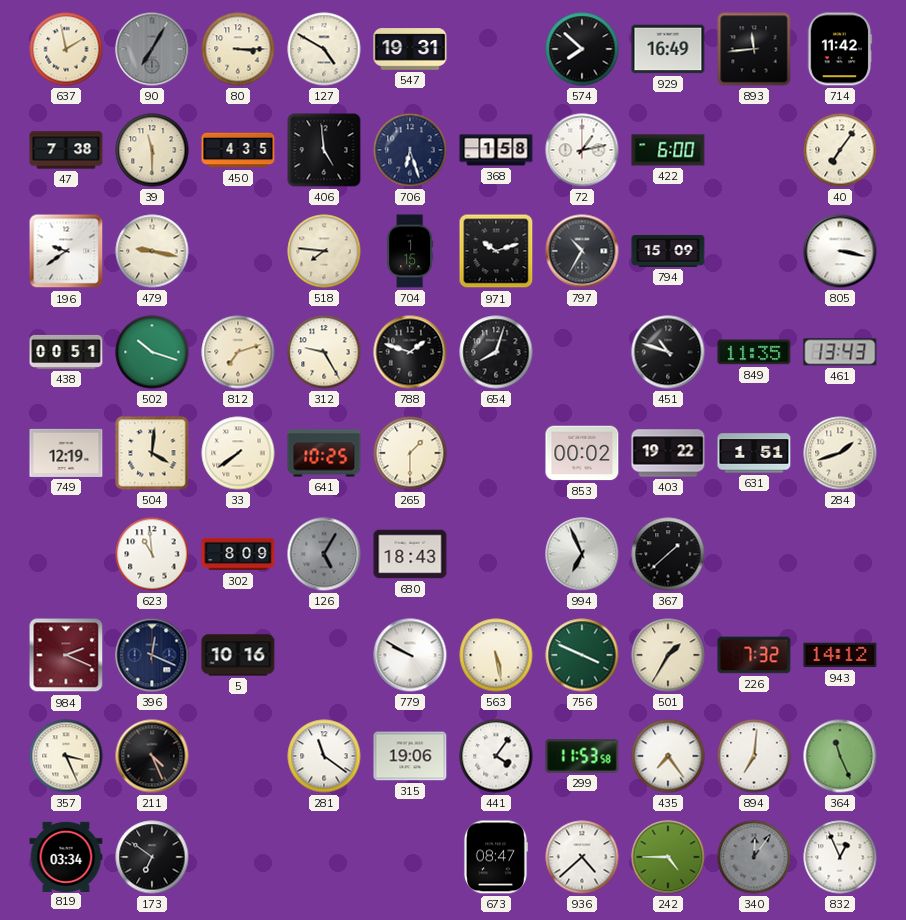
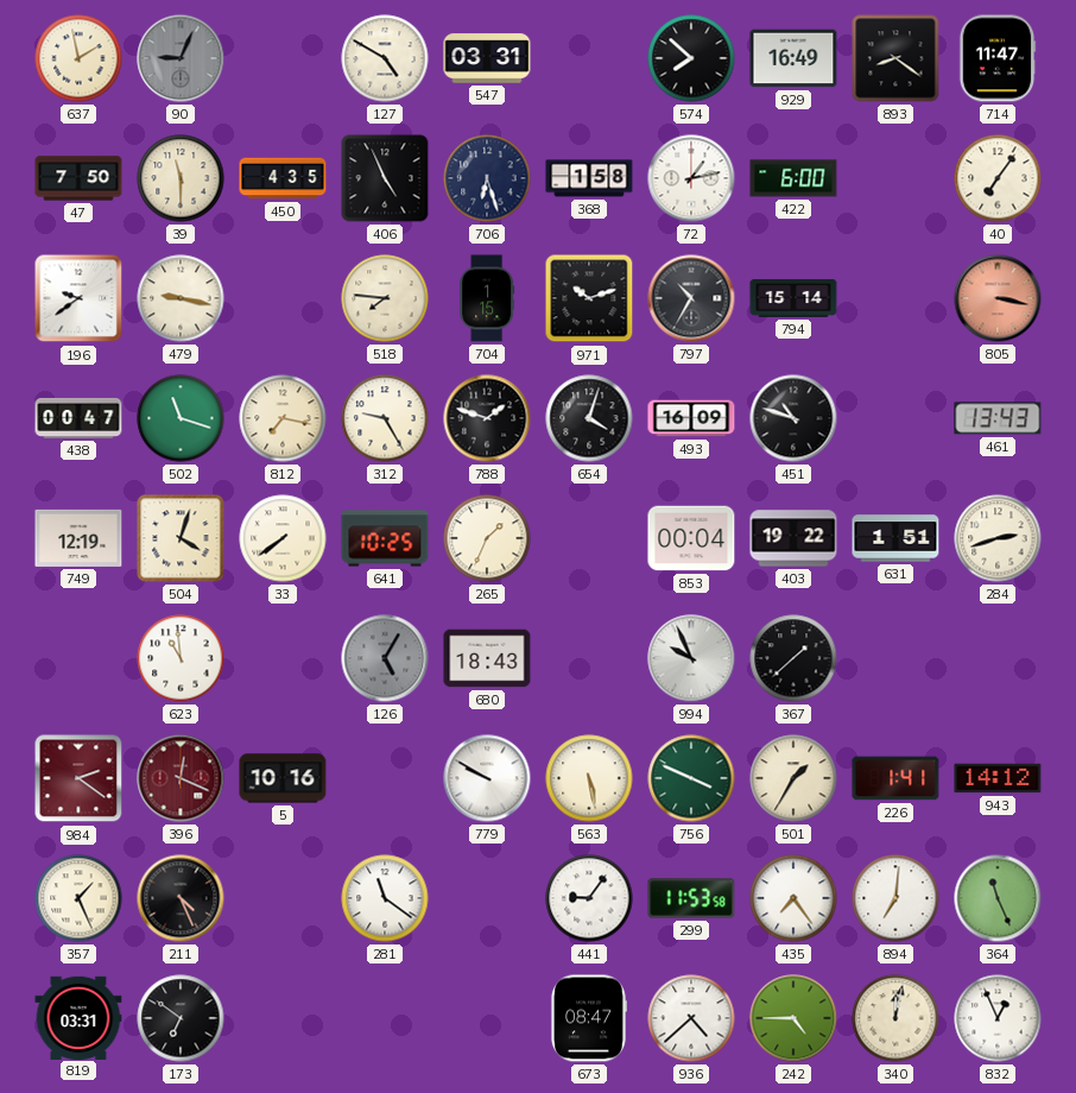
90: 7:05 -> 9:04
80: 3:15 -> none
547: 19:31 -> 03:31
893: 11:44 -> 8:21
714: 11:42 -> 11:47
47: 7:38 -> 7:50
406: 4:59 -> 4:56
794: 15:09 -> 15:14
805 dial: white -> salmon
438: 00:51 -> 00:47
502: 10:18 -> 11:18
812: 7:12 -> 7:17
654: 8:03 -> 4:03
493: none -> 16:09
849: 11:35 -> none
504: 4:01 -> 4:03
265: 1:30 -> 1:34
853: 00:02 -> 00:04
284: 1:42 -> 2:42
302: 8:09 -> none
994: 6:56 -> 9:56
984: 2:19 -> 2:21
396 dial: navy -> burgundy
226: 7:32 -> 1:41
357: 3:26 -> 1:26
315: 19:06 -> none
441: 4:06 -> 9:06
819: 03:34 -> 03:31
340: 12:06 -> 12:02
340 dial: grey -> cream
